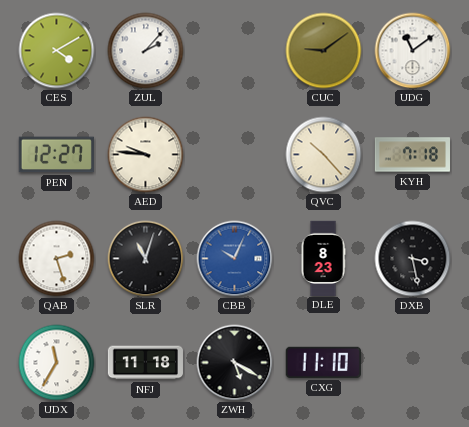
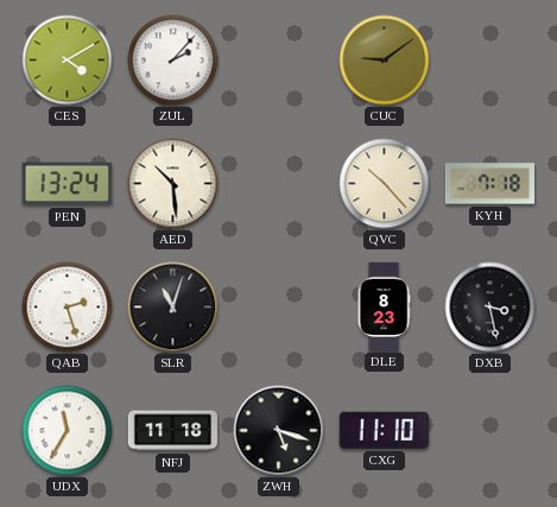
UDG: 11:09 -> none
PEN: 12:27 -> 13:24
AED: 9:46 -> 10:29
CBB: 10:04 -> none
ZWH: 5:20 -> 5:18
